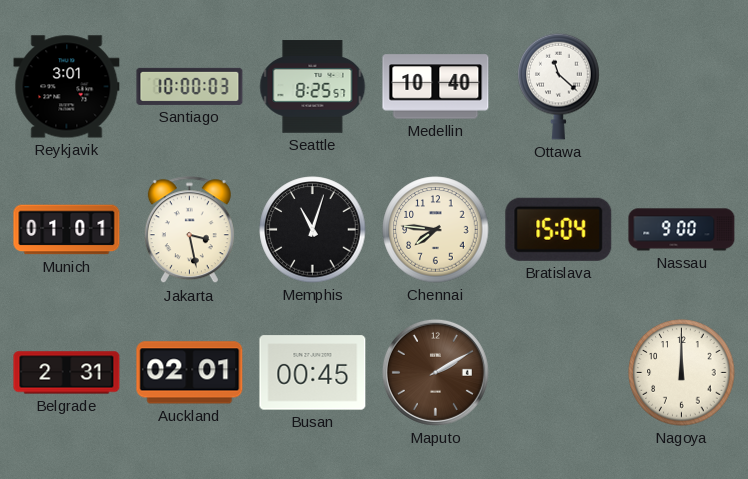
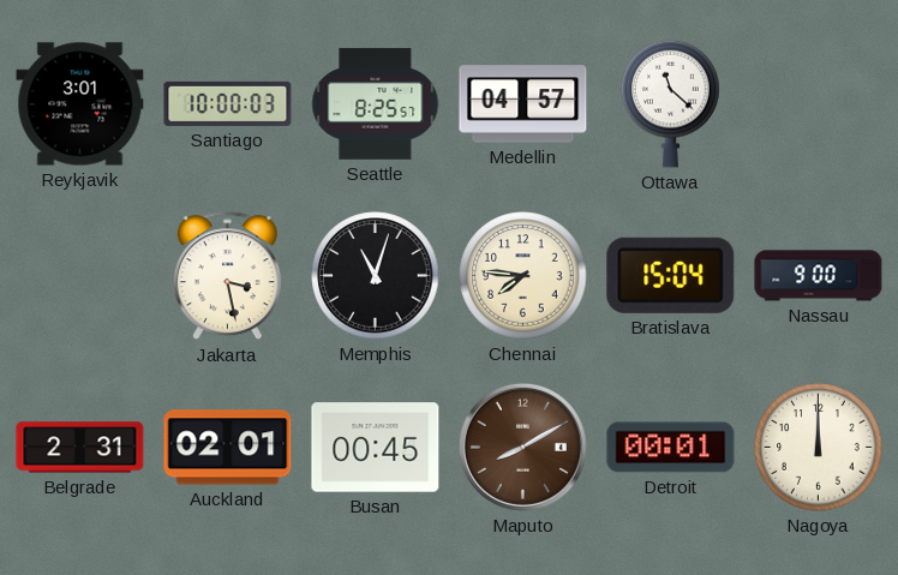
Medellin: 10:40 -> 04:57
Munich: 01:01 -> none
Maputo: 2:10 -> 8:10
Detroit: none -> 00:01
